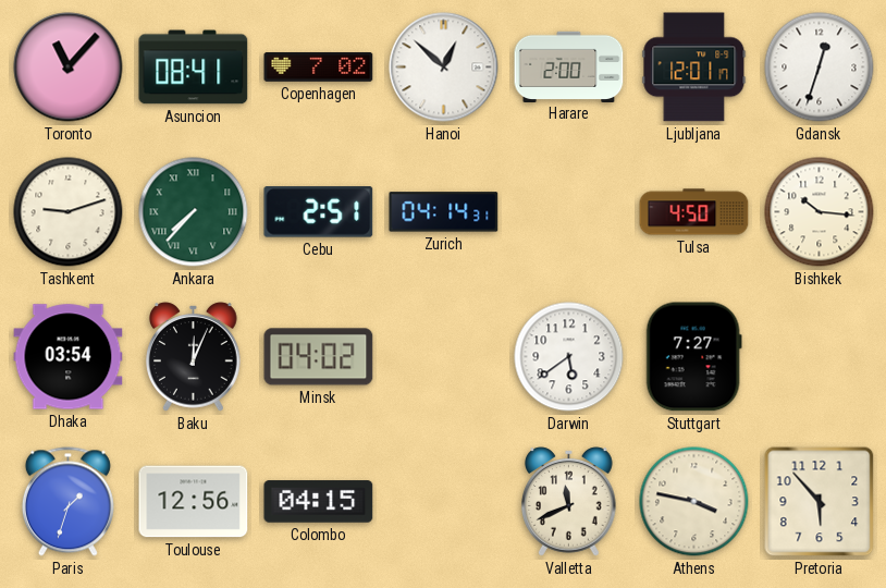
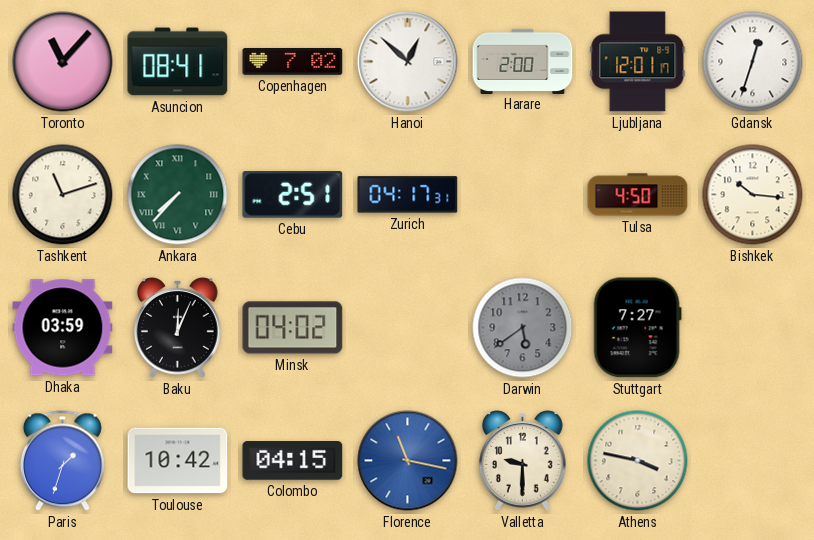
Tashkent: 9:12 -> 11:12
Zurich: 04:14 -> 04:17
Dhaka: 03:54 -> 03:59
Darwin dial: white -> grey
Toulouse: 12:56 -> 10:42
Florence: none -> 11:17
Valletta: 11:41 -> 9:30
Pretoria: 5:53 -> none
